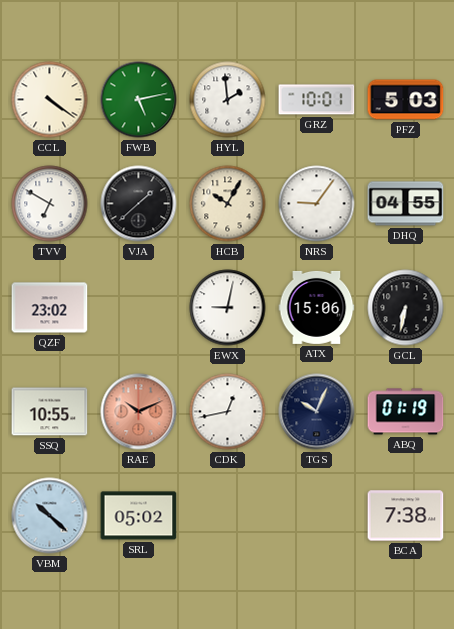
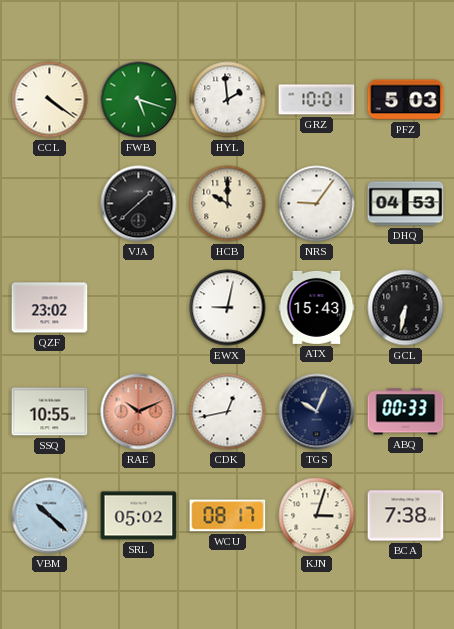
FWB: 5:13 -> 5:18
TVV: 6:50 -> none
HCB: 10:05 -> 10:00
DHQ: 04:55 -> 04:53
ATX: 15:06 -> 15:43
ABQ: 01:19 -> 00:33
WCU: none -> 08:17
KJN: none -> 3:03
